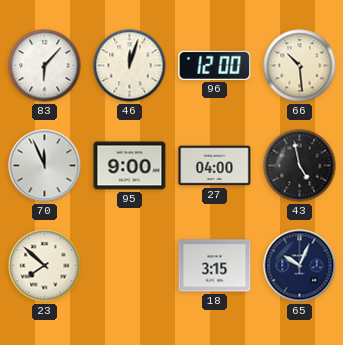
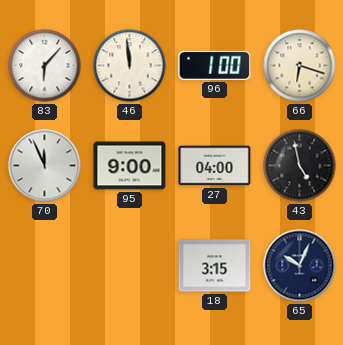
46: 12:03 -> 11:59
96: 12:00 -> 1:00
66: 10:29 -> 6:18
23: 7:52 -> none
